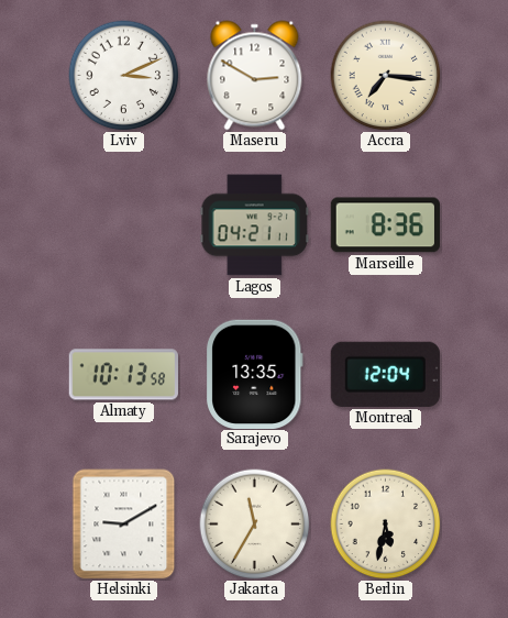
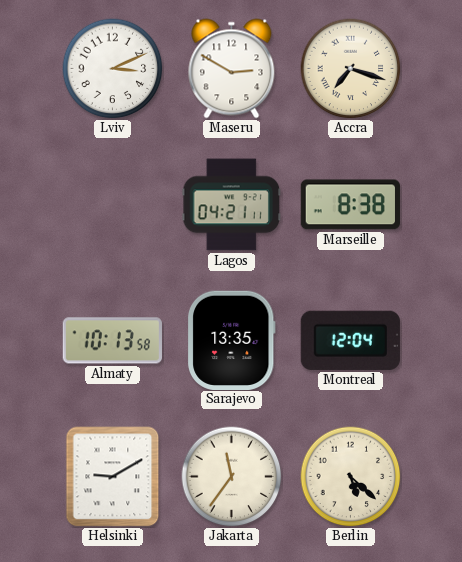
Accra: 7:16 -> 7:18
Marseille: 8:36 -> 8:38
Jakarta: 11:35 -> 11:36
Berlin: 5:32 -> 5:22
